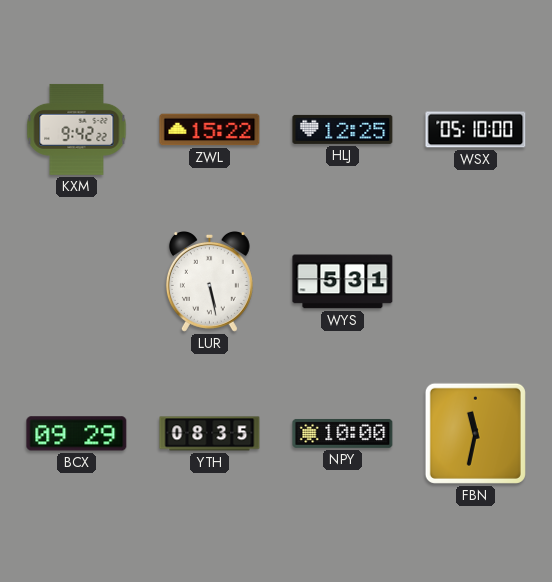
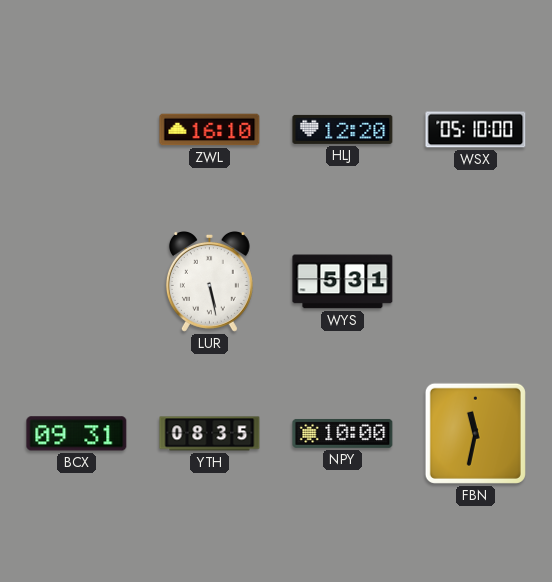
KXM: 9:42 -> none
ZWL: 15:22 -> 16:10
HLJ: 12:25 -> 12:20
BCX: 09:29 -> 09:31
